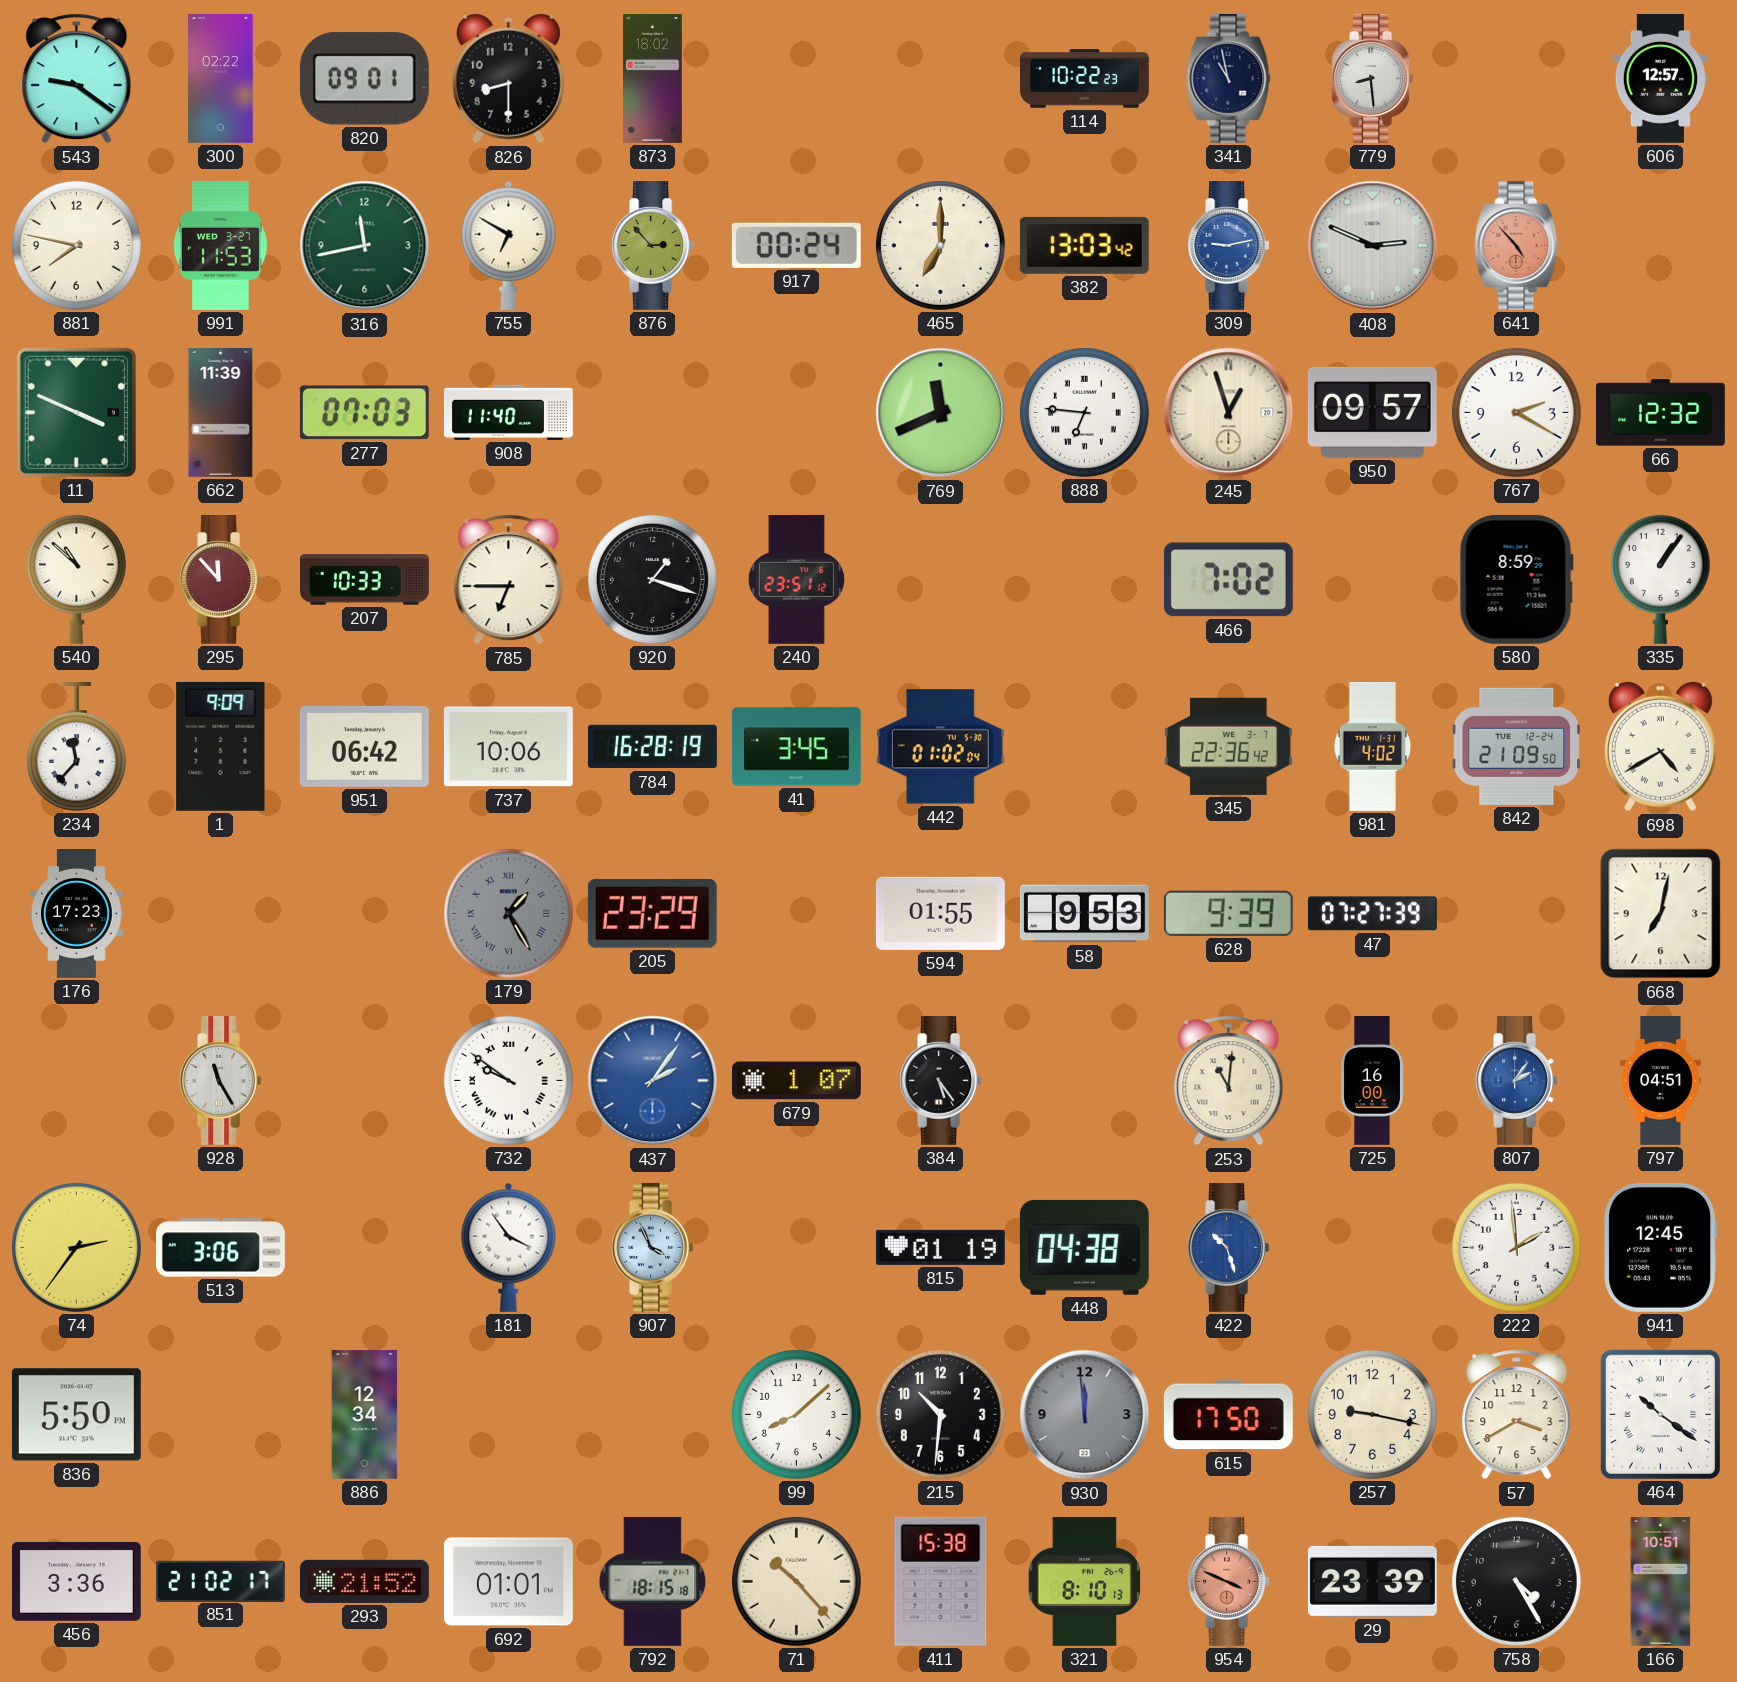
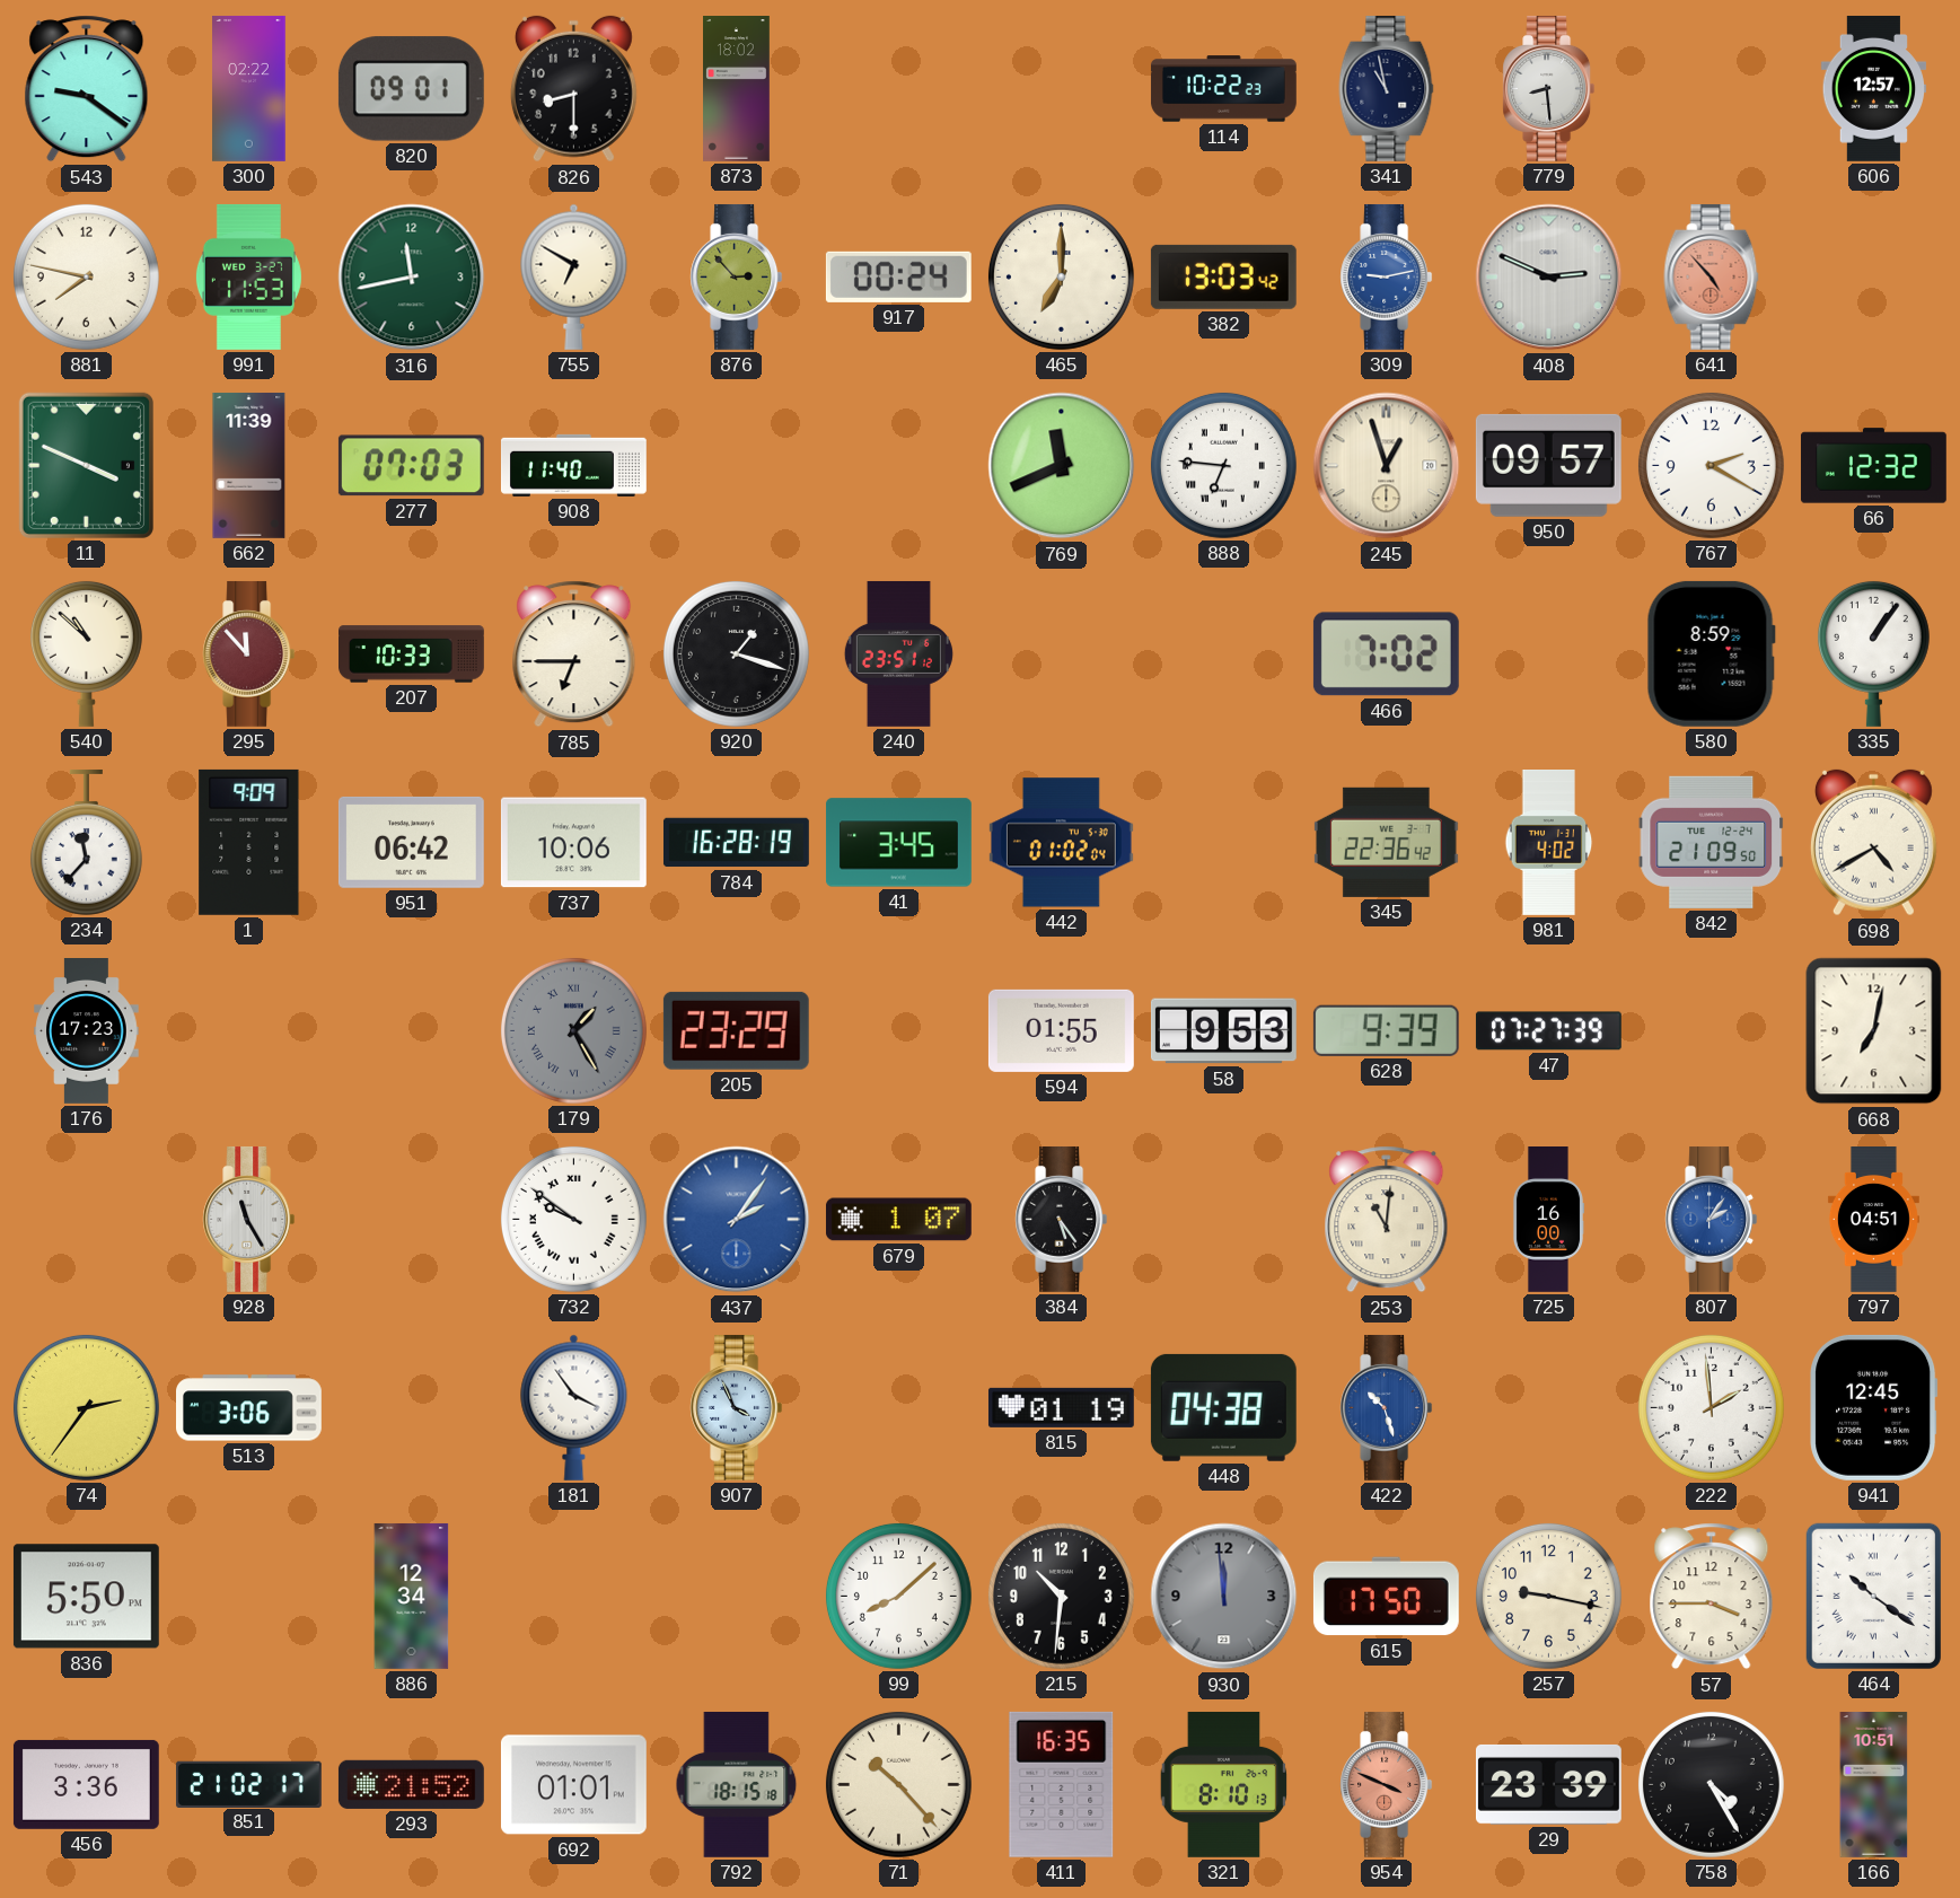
57: 3:40 -> 3:45
411: 15:38 -> 16:35
